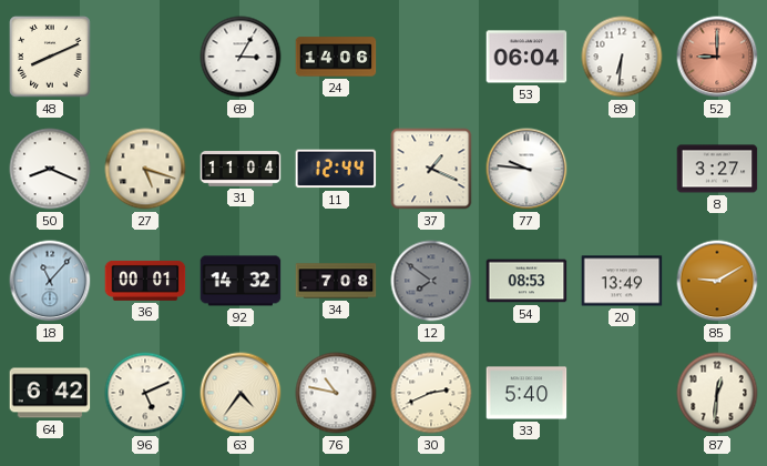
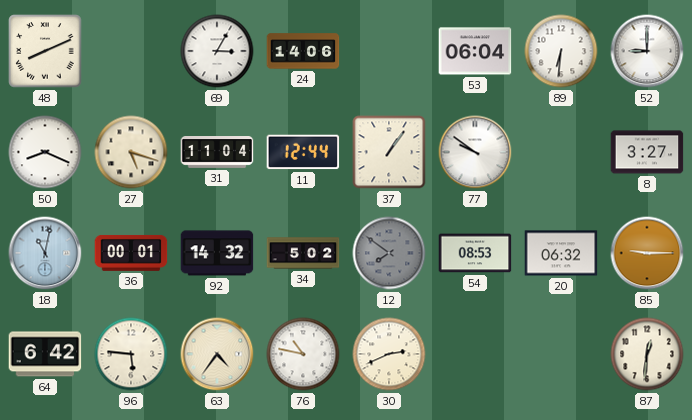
52 dial: salmon -> white
37: 1:19 -> 1:06
77: 9:46 -> 9:51
18: 11:07 -> 11:02
34: 7:08 -> 5:02
20: 13:49 -> 06:32
85: 9:10 -> 9:15
96: 5:11 -> 5:46
33: 5:40 -> none
